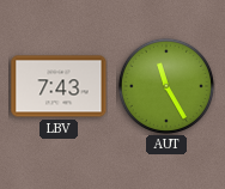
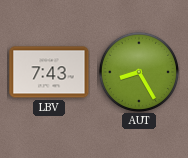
AUT: 11:25 -> 8:25
